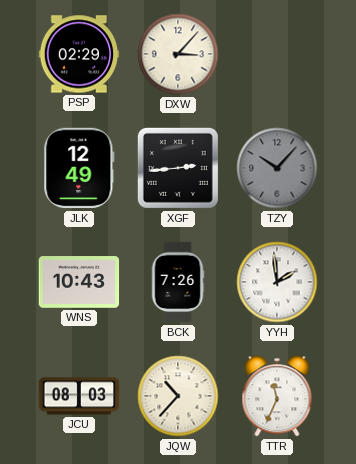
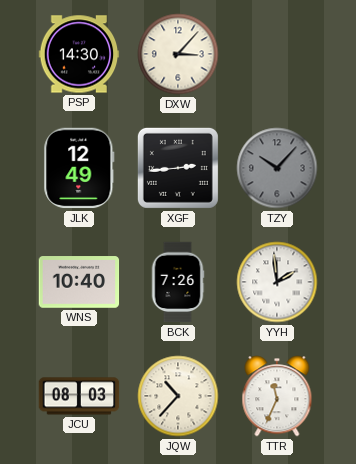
PSP: 02:29 -> 14:30
WNS: 10:43 -> 10:40
